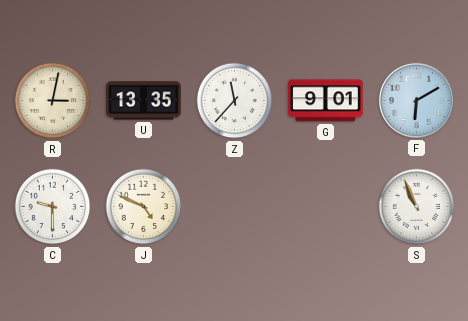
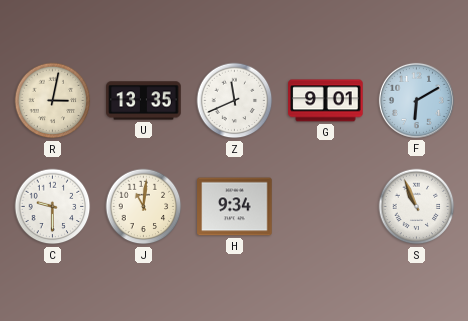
Z: 11:37 -> 11:41
J: 4:49 -> 11:01
H: none -> 9:34
